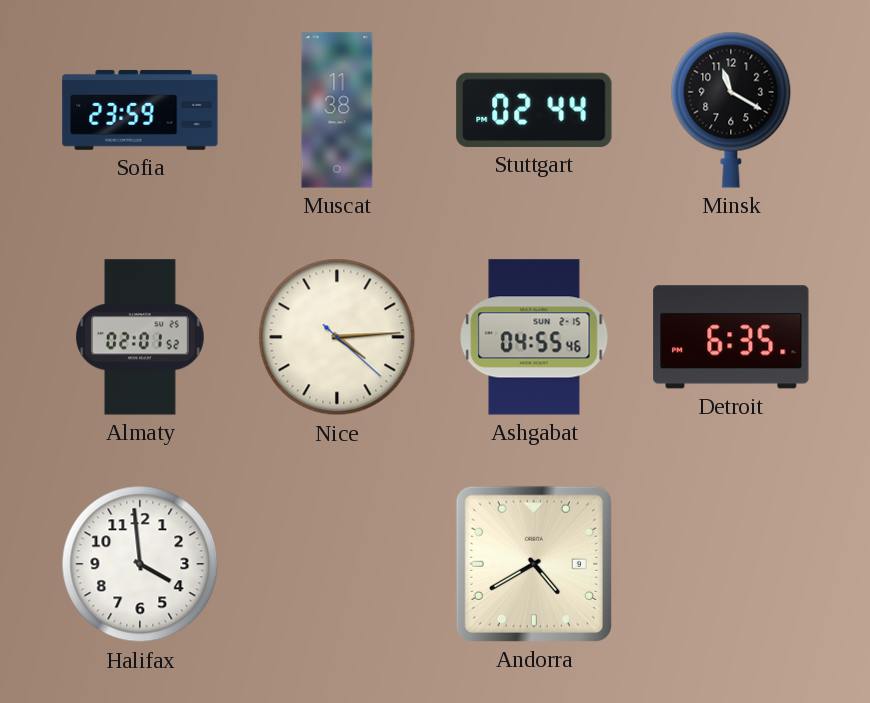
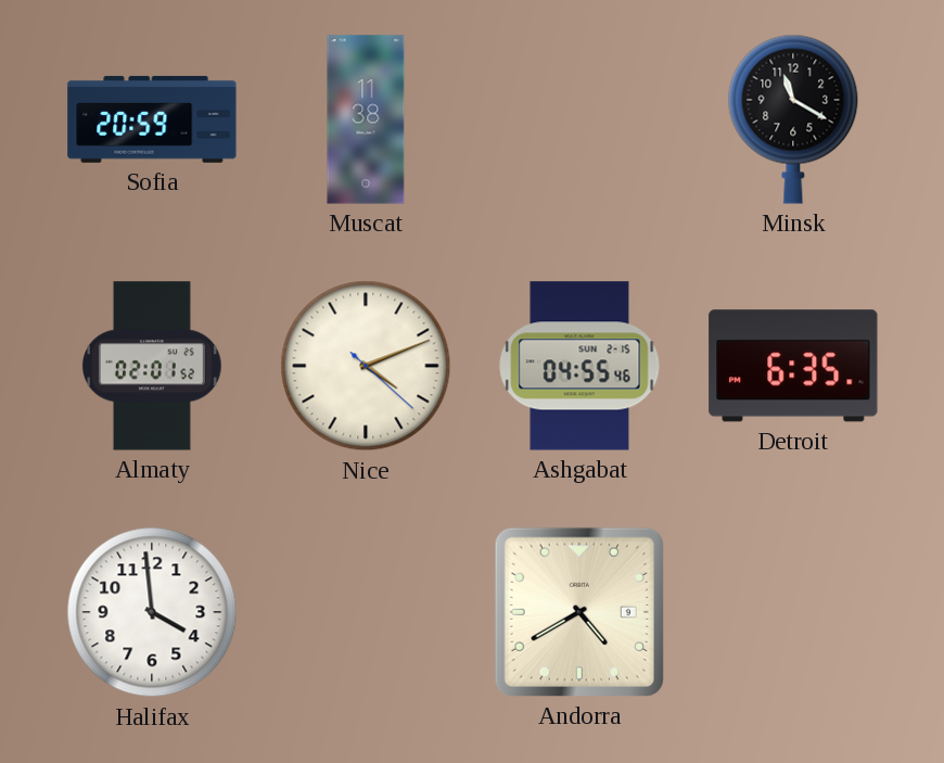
Sofia: 23:59 -> 20:59
Stuttgart: 02:44 -> none
Nice: 4:14 -> 4:11
